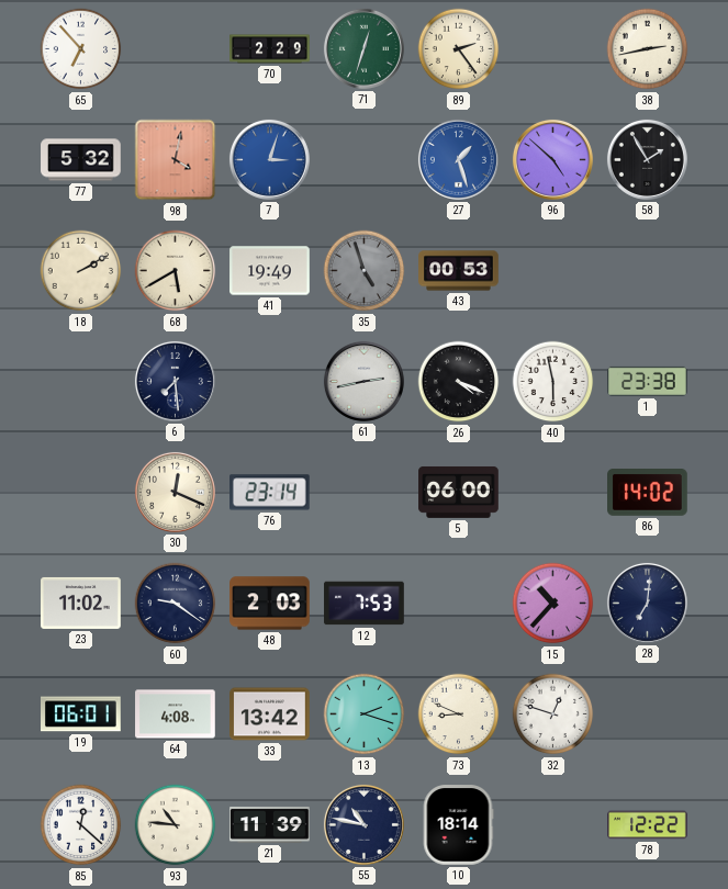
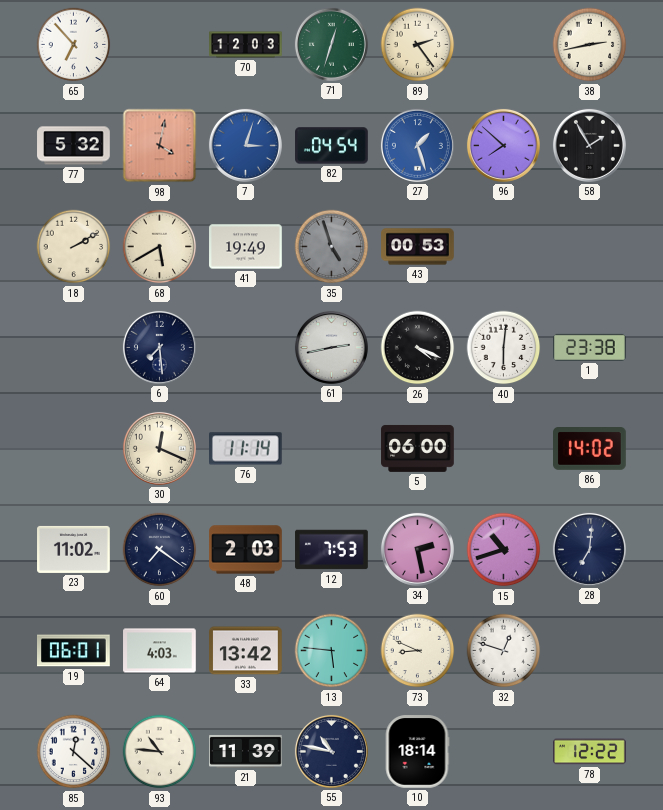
70: 2:29 -> 12:03
82: none -> 04:54
96: 4:52 -> 7:52
40: 5:58 -> 6:01
76: 23:14 -> 11:14
60: 9:21 -> 7:21
34: none -> 2:28
15: 10:37 -> 10:42
64: 4:08 -> 4:03
13: 2:18 -> 5:46
